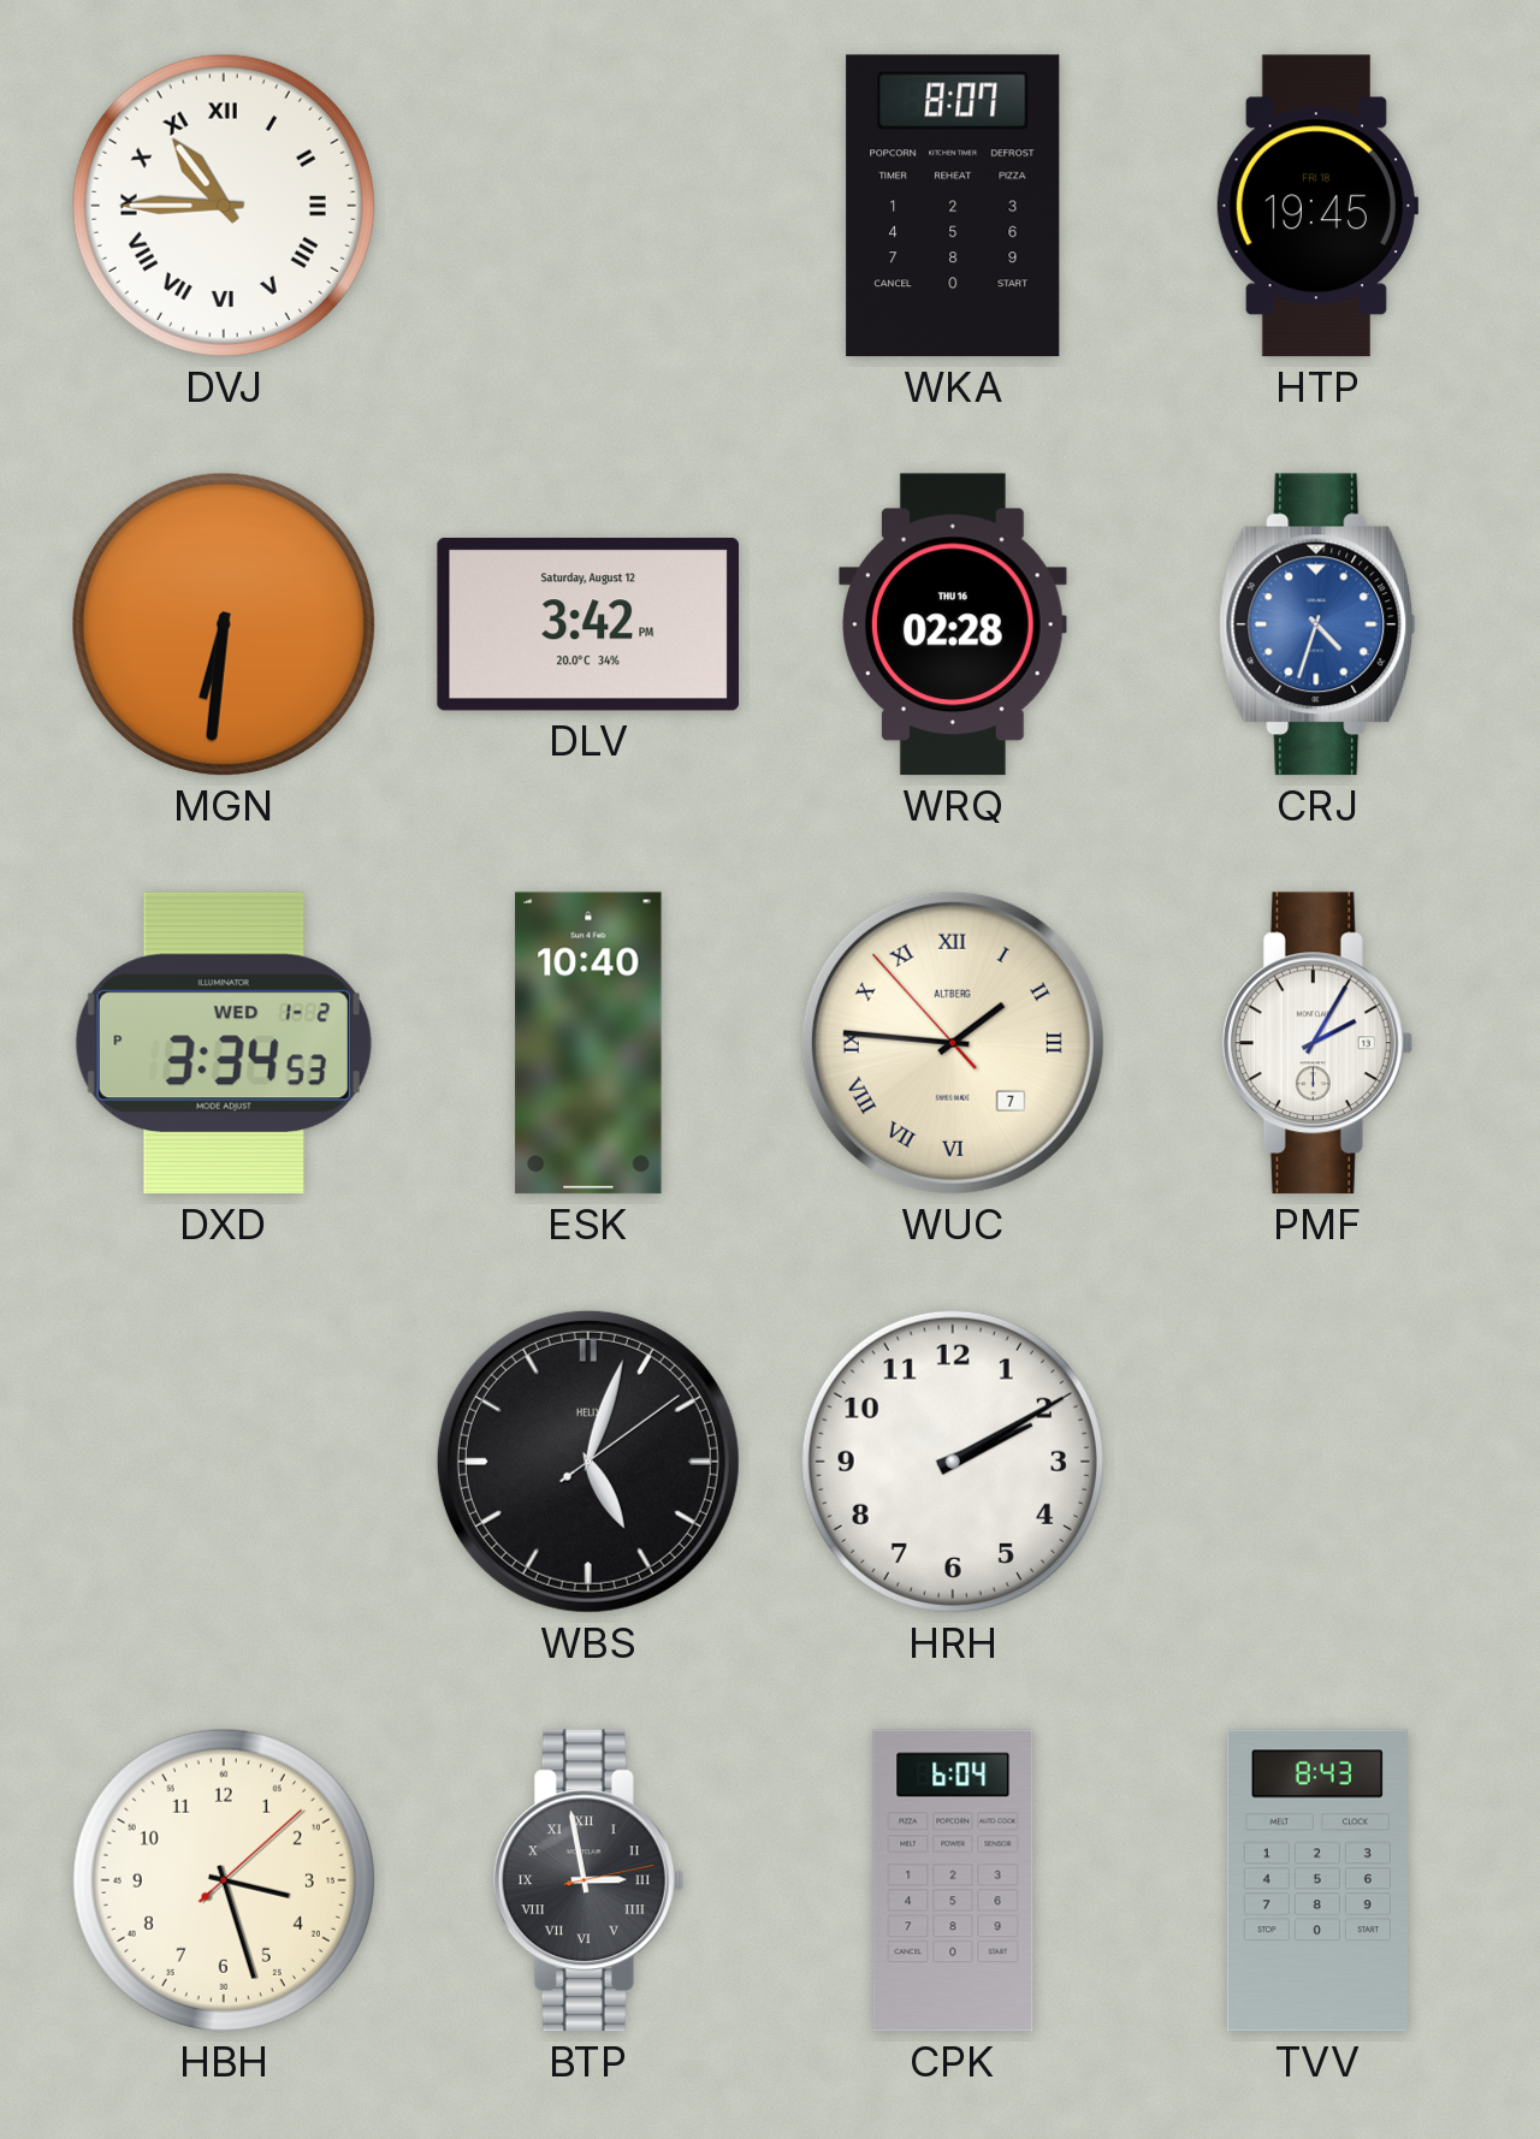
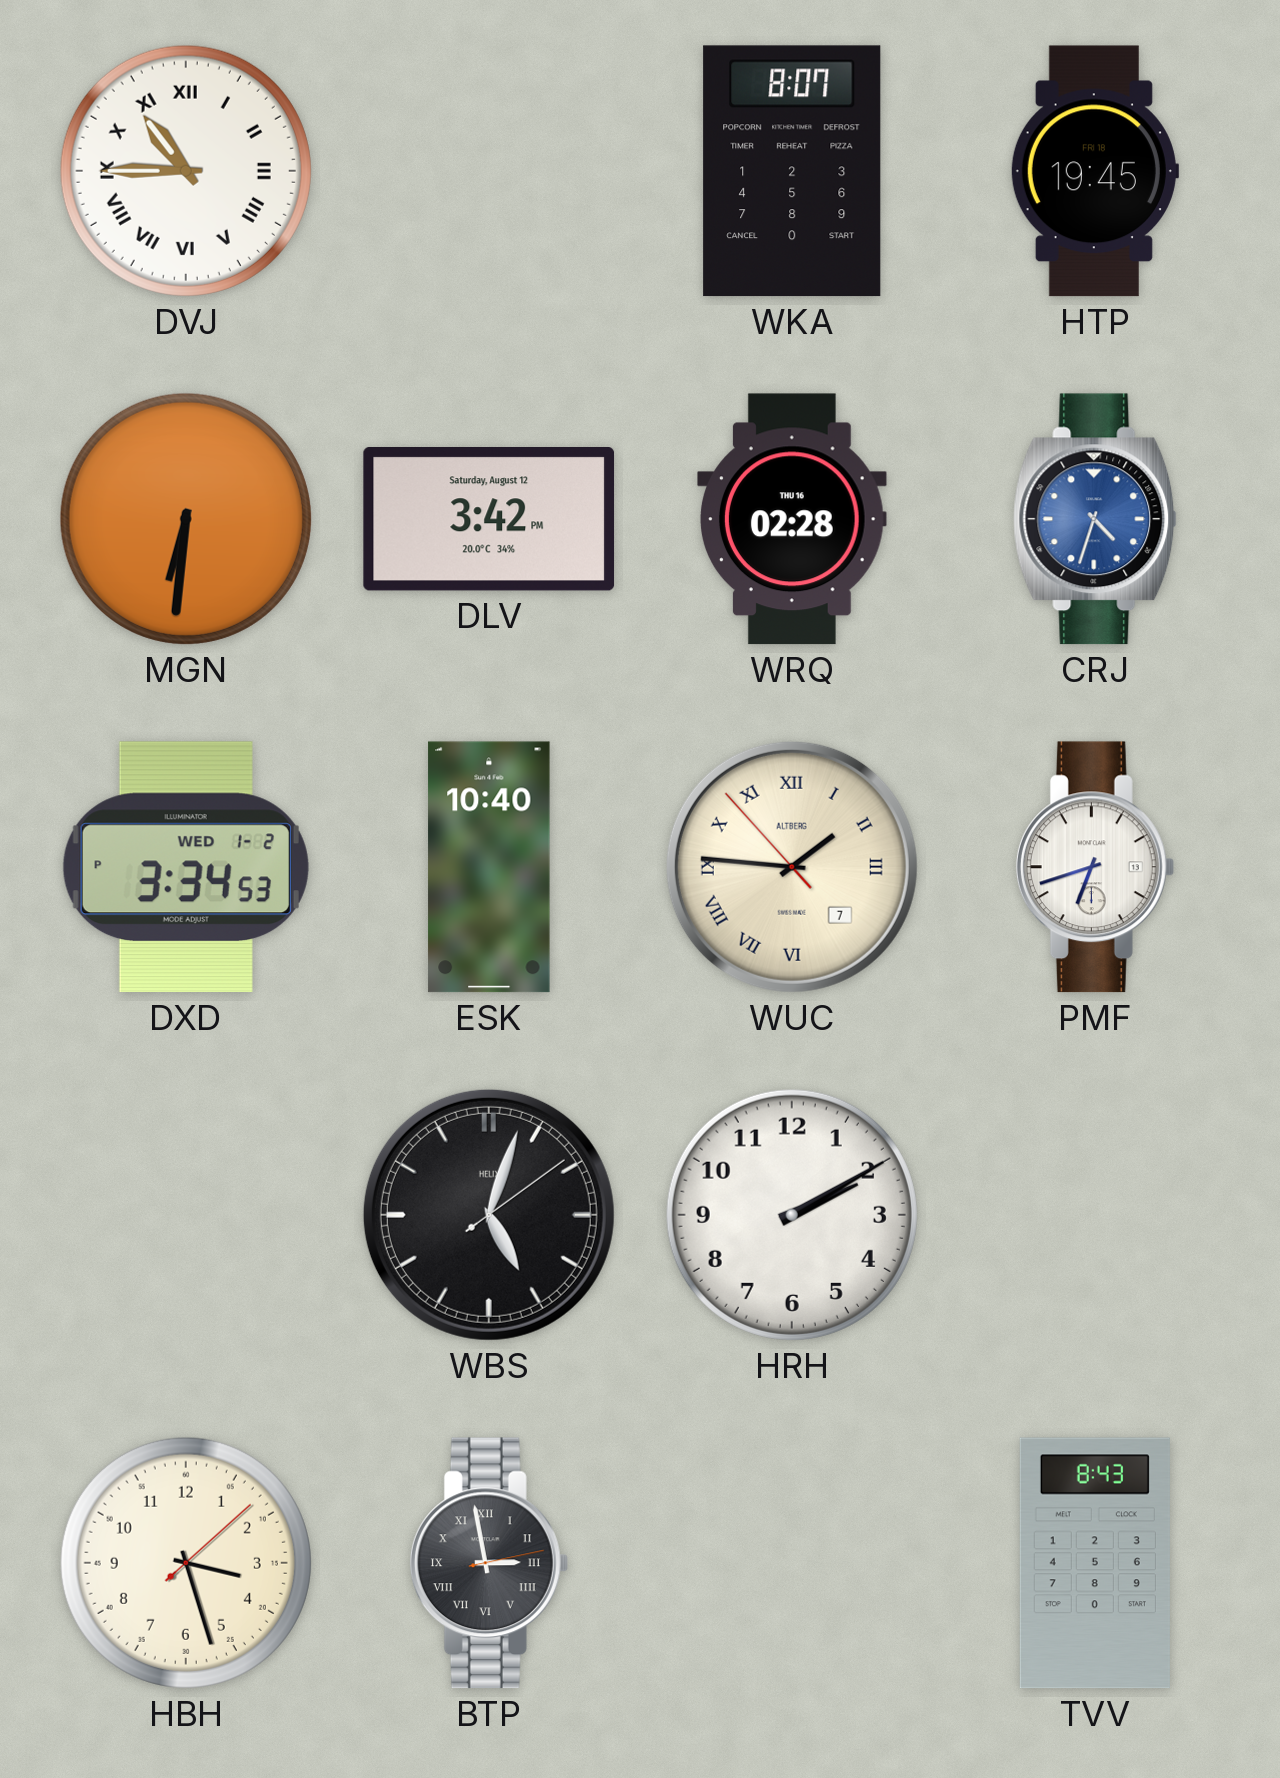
PMF: 2:05 -> 6:42
CPK: 6:04 -> none
